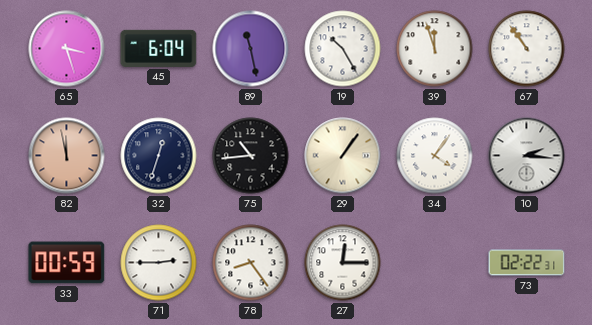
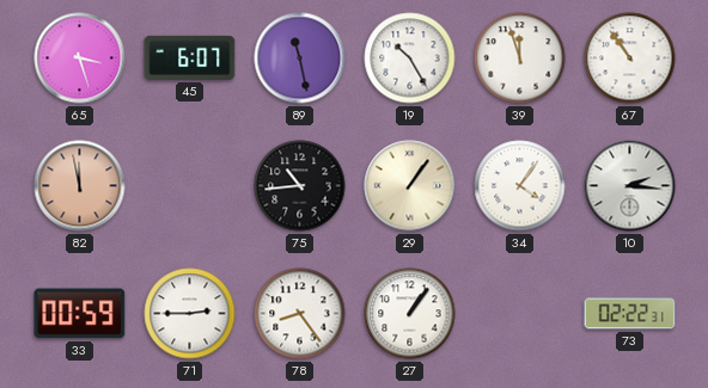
45: 6:04 -> 6:07
32: 12:33 -> none
27: 12:15 -> 1:06
